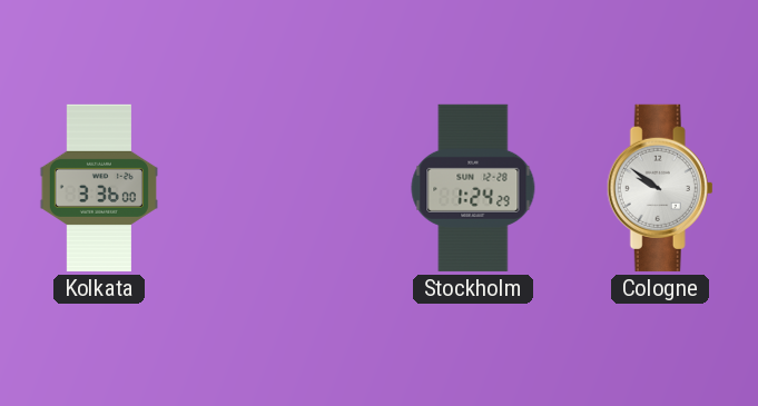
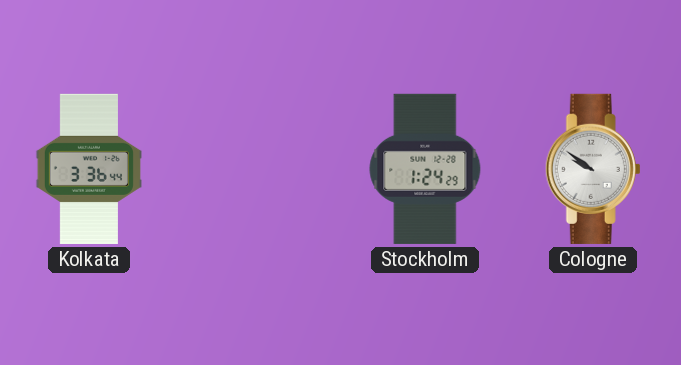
Kolkata: 3:36:00 -> 3:36:44
